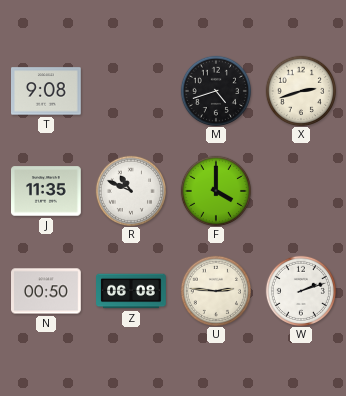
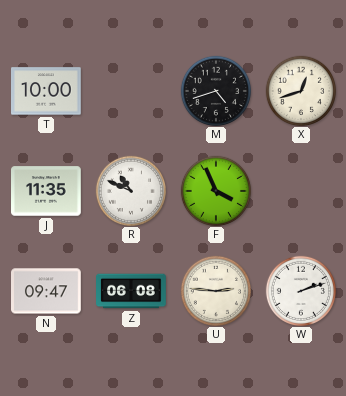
T: 9:08 -> 10:00
X: 2:42 -> 12:42
F: 4:00 -> 3:56
N: 00:50 -> 09:47
